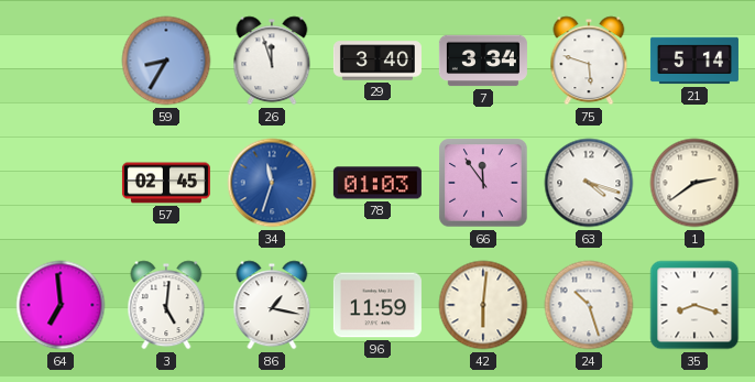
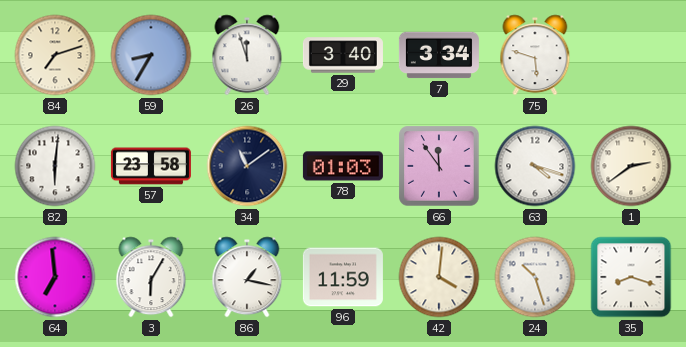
84: none -> 7:12
21: 5:14 -> none
82: none -> 6:01
57: 02:45 -> 23:58
34: 11:33 -> 11:09
34 dial: blue -> navy
3: 5:01 -> 6:05
42: 6:01 -> 4:01
